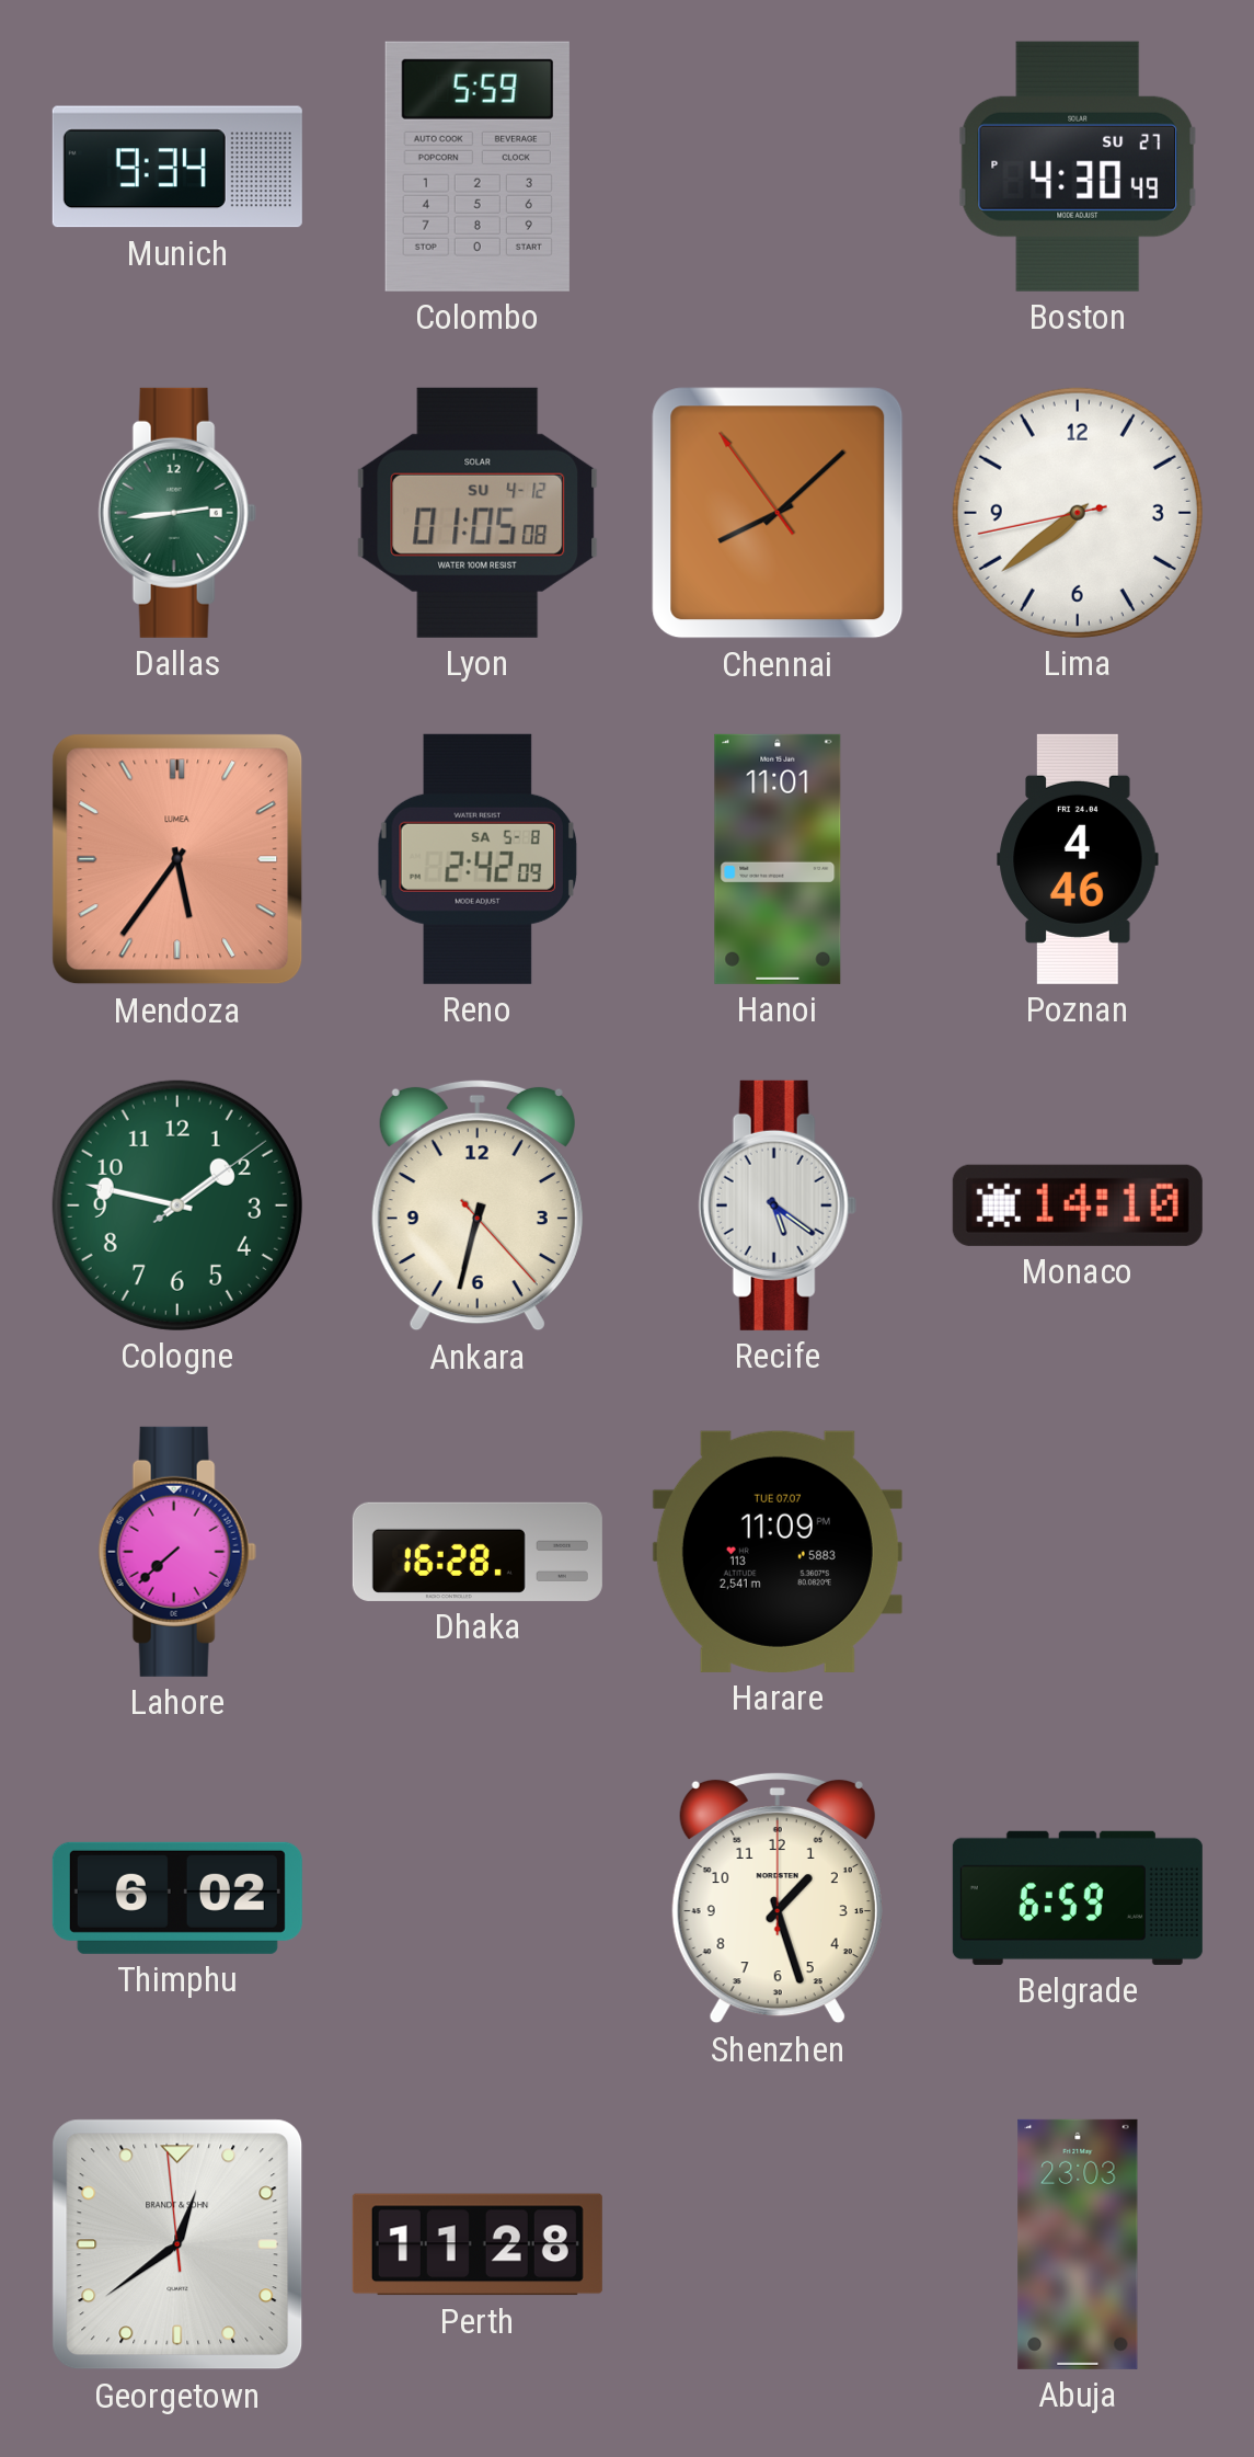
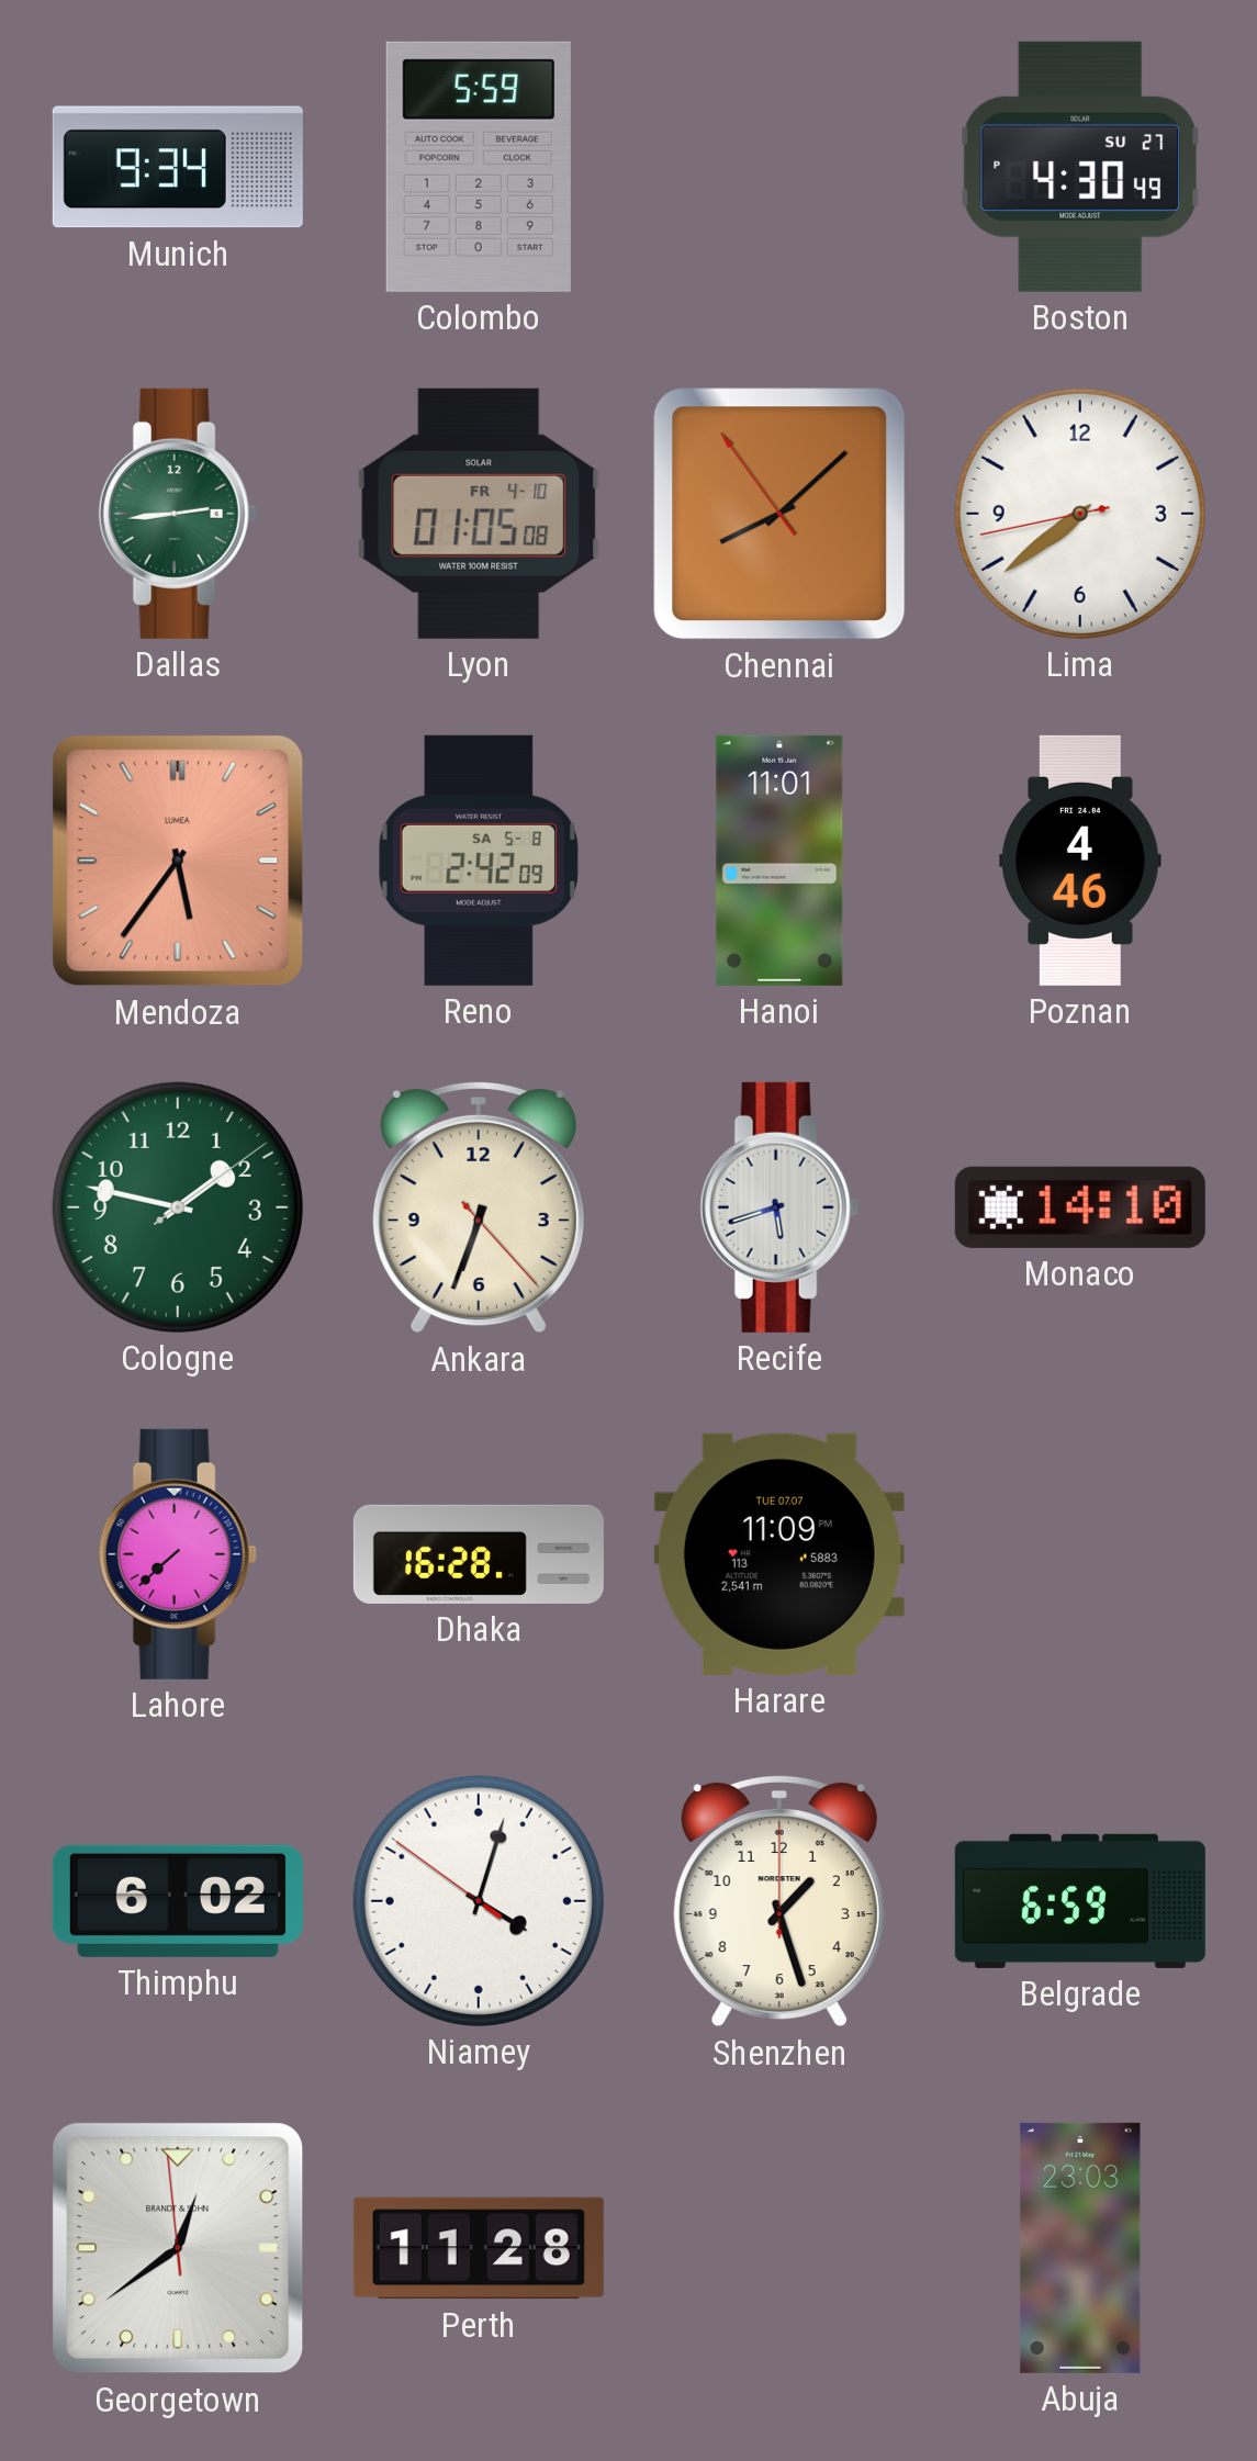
Lyon date: SU 4-12 -> FR 4-10
Ankara: 6:32 -> 6:33
Recife: 5:21 -> 5:42
Niamey: none -> 4:02
